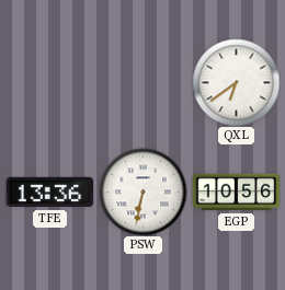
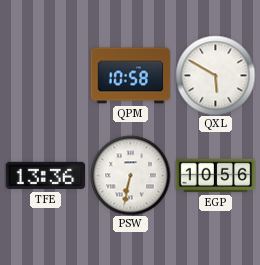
QPM: none -> 10:58
QXL: 6:39 -> 5:50
